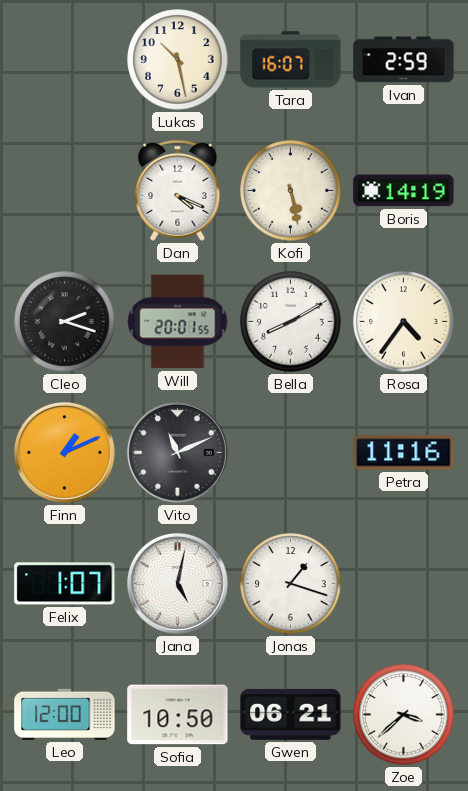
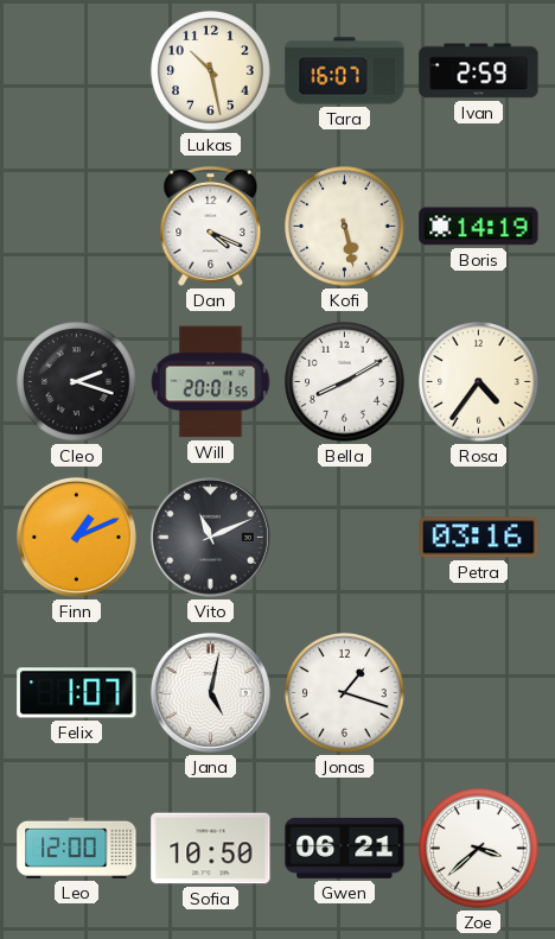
Petra: 11:16 -> 03:16
